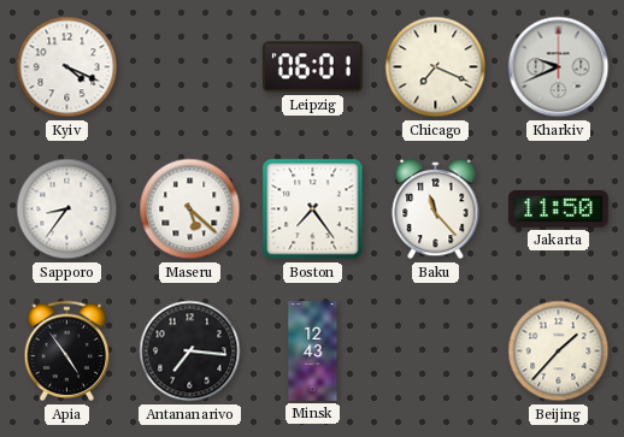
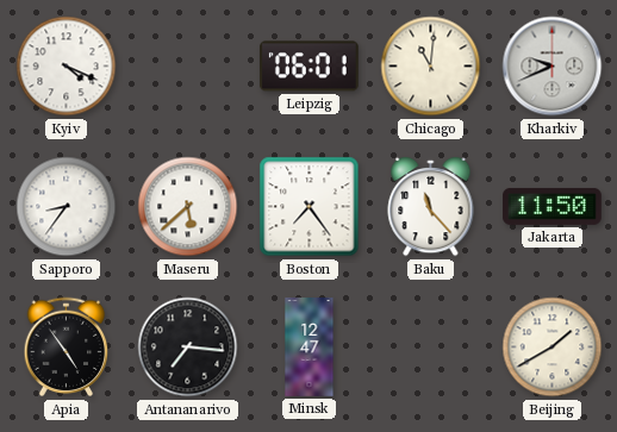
Chicago: 7:19 -> 11:01
Maseru: 5:22 -> 5:38
Minsk: 12:43 -> 12:47
Beijing: 1:37 -> 1:40
